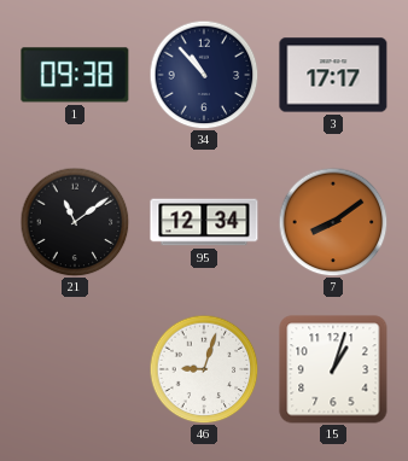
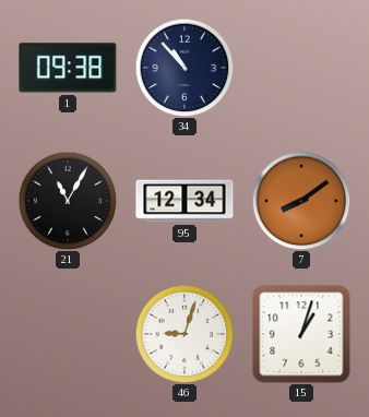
3: 17:17 -> none
21: 11:09 -> 11:05
